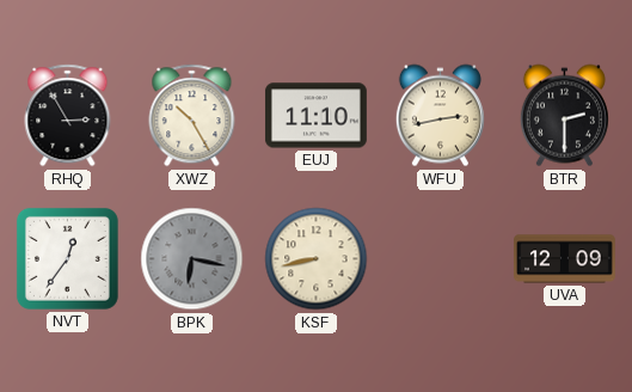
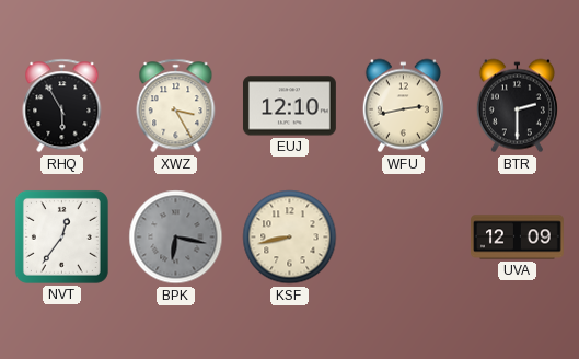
RHQ: 2:55 -> 5:55
XWZ: 10:25 -> 3:25
EUJ: 11:10 -> 12:10
